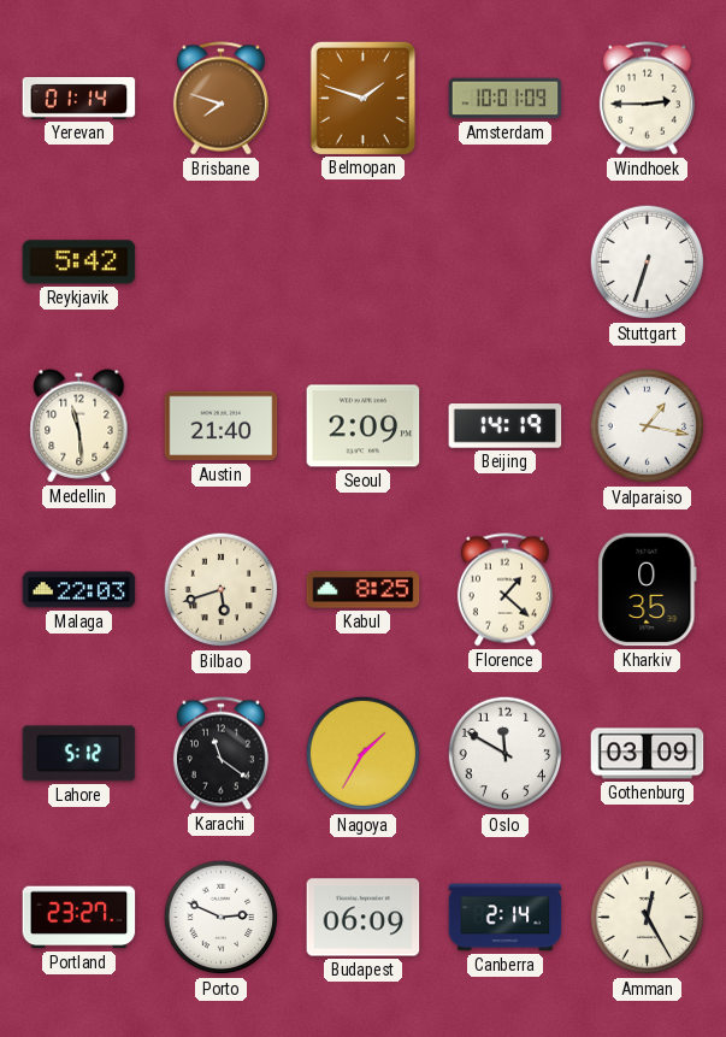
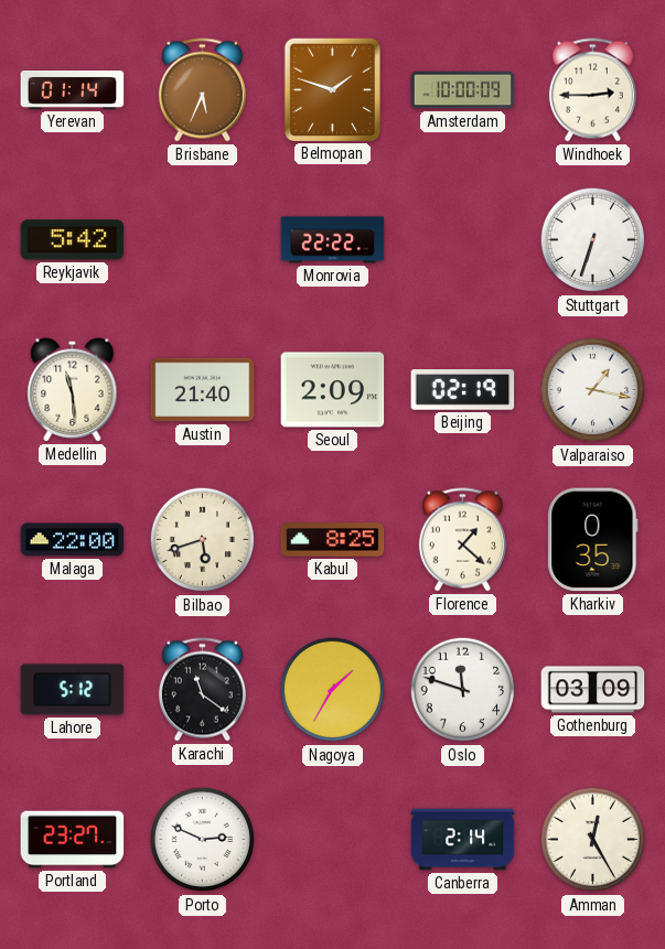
Brisbane: 7:48 -> 5:34
Amsterdam: 10:01 -> 10:00
Monrovia: none -> 22:22
Beijing: 14:19 -> 02:19
Malaga: 22:03 -> 22:00
Oslo: 11:50 -> 11:48
Budapest: 06:09 -> none
